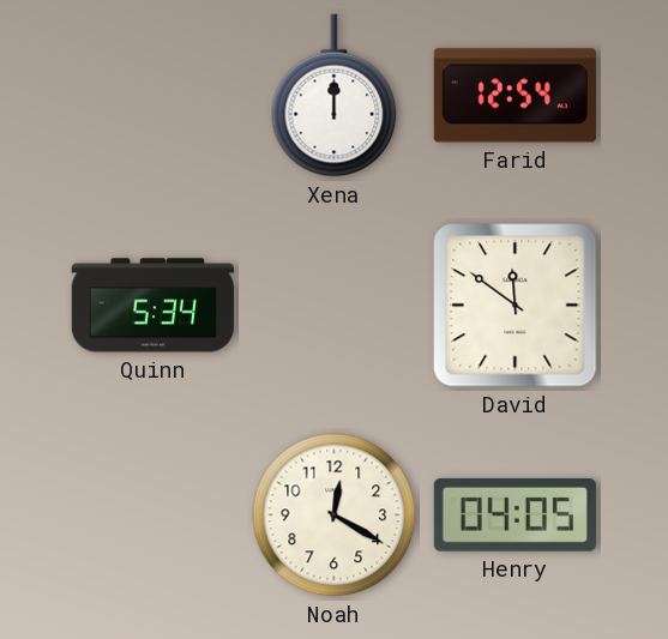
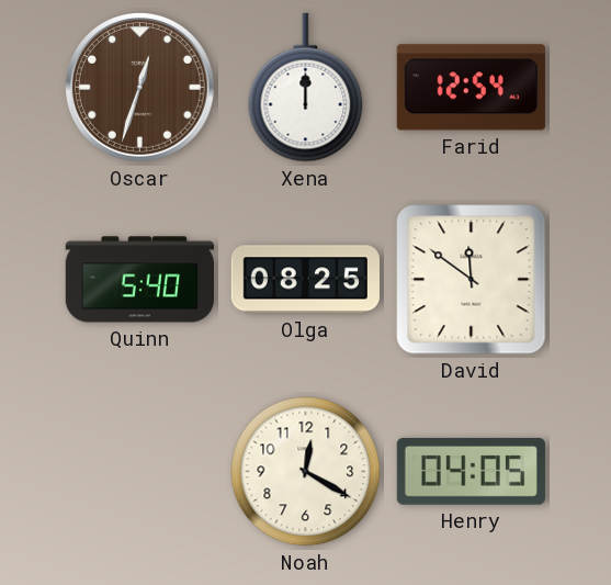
Oscar: none -> 12:33
Quinn: 5:34 -> 5:40
Olga: none -> 08:25
